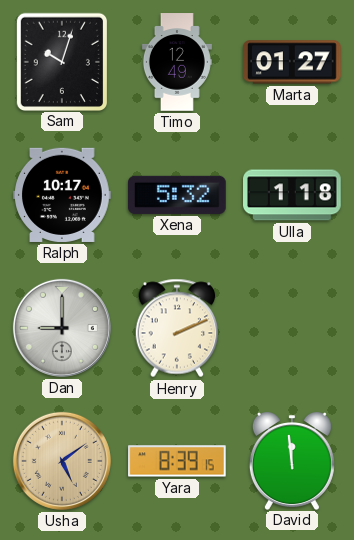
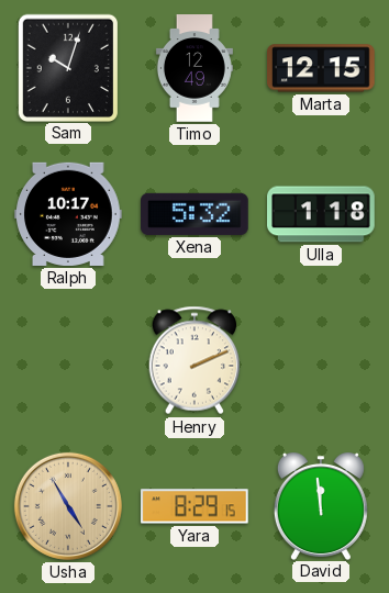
Marta: 01:27 -> 12:15
Dan: 9:00 -> none
Usha: 5:09 -> 4:55
Yara: 8:39 -> 8:29
